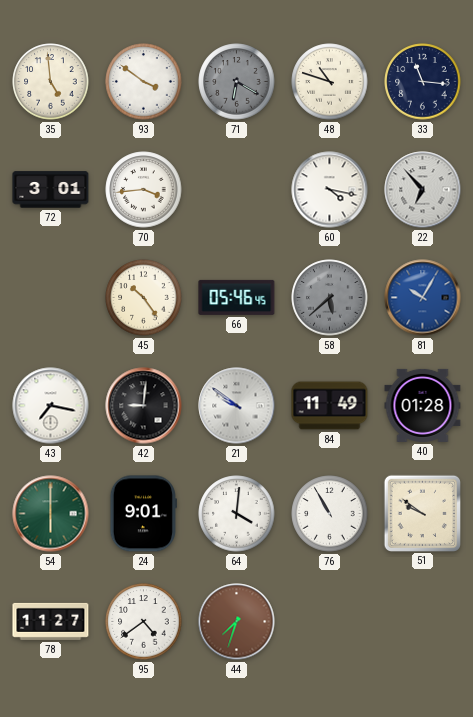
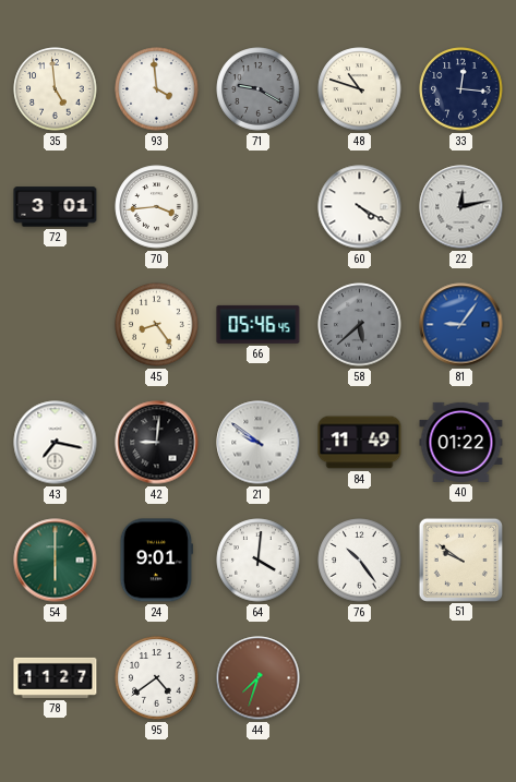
93: 3:51 -> 3:59
71: 6:20 -> 9:20
33: 11:16 -> 12:16
60: 4:17 -> 4:20
22: 6:53 -> 12:13
45: 10:24 -> 8:24
81: 10:05 -> 9:06
40: 01:28 -> 01:22
76: 10:55 -> 10:24
